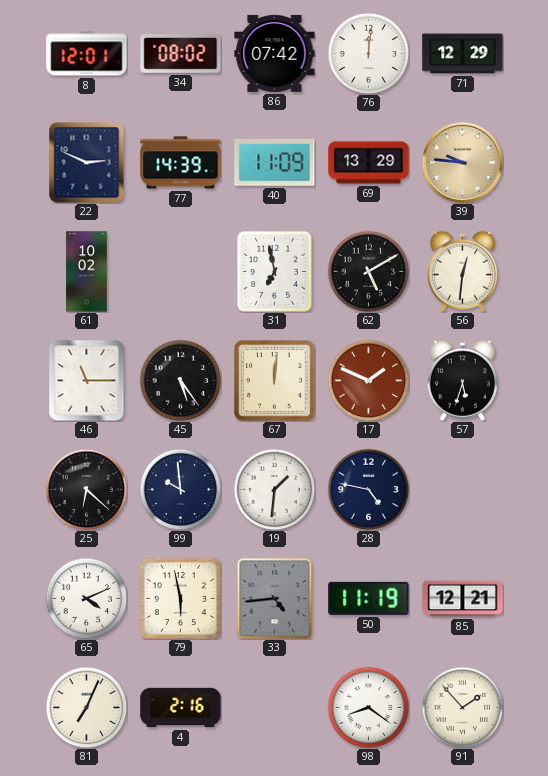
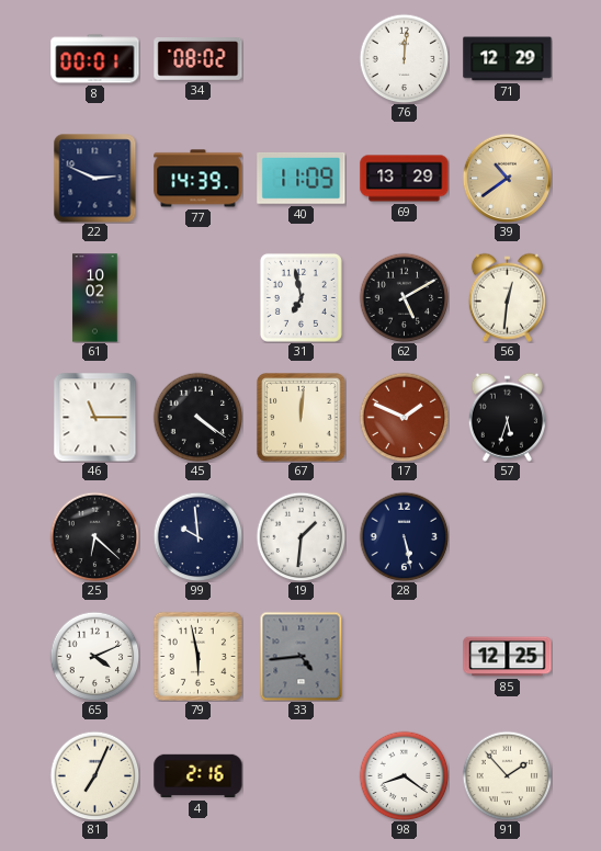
8: 12:01 -> 00:01
86: 07:42 -> none
39: 9:46 -> 10:39
45: 5:24 -> 4:21
28: 4:47 -> 5:28
50: 11:19 -> none
85: 12:21 -> 12:25
